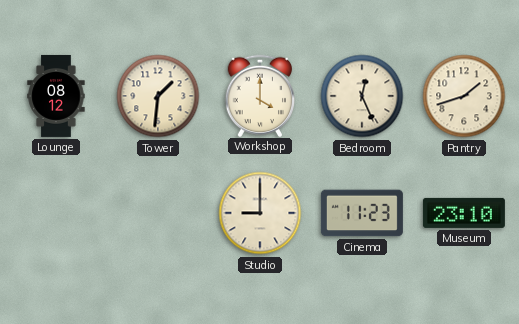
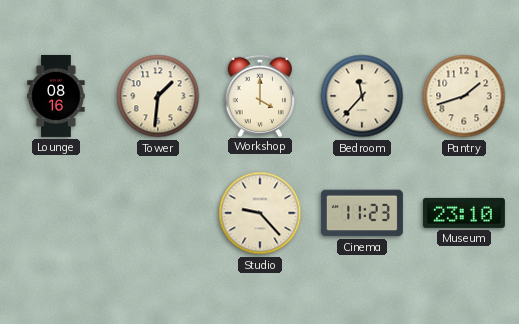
Lounge: 08:12 -> 08:16
Bedroom: 12:26 -> 11:37
Studio: 9:00 -> 9:23
